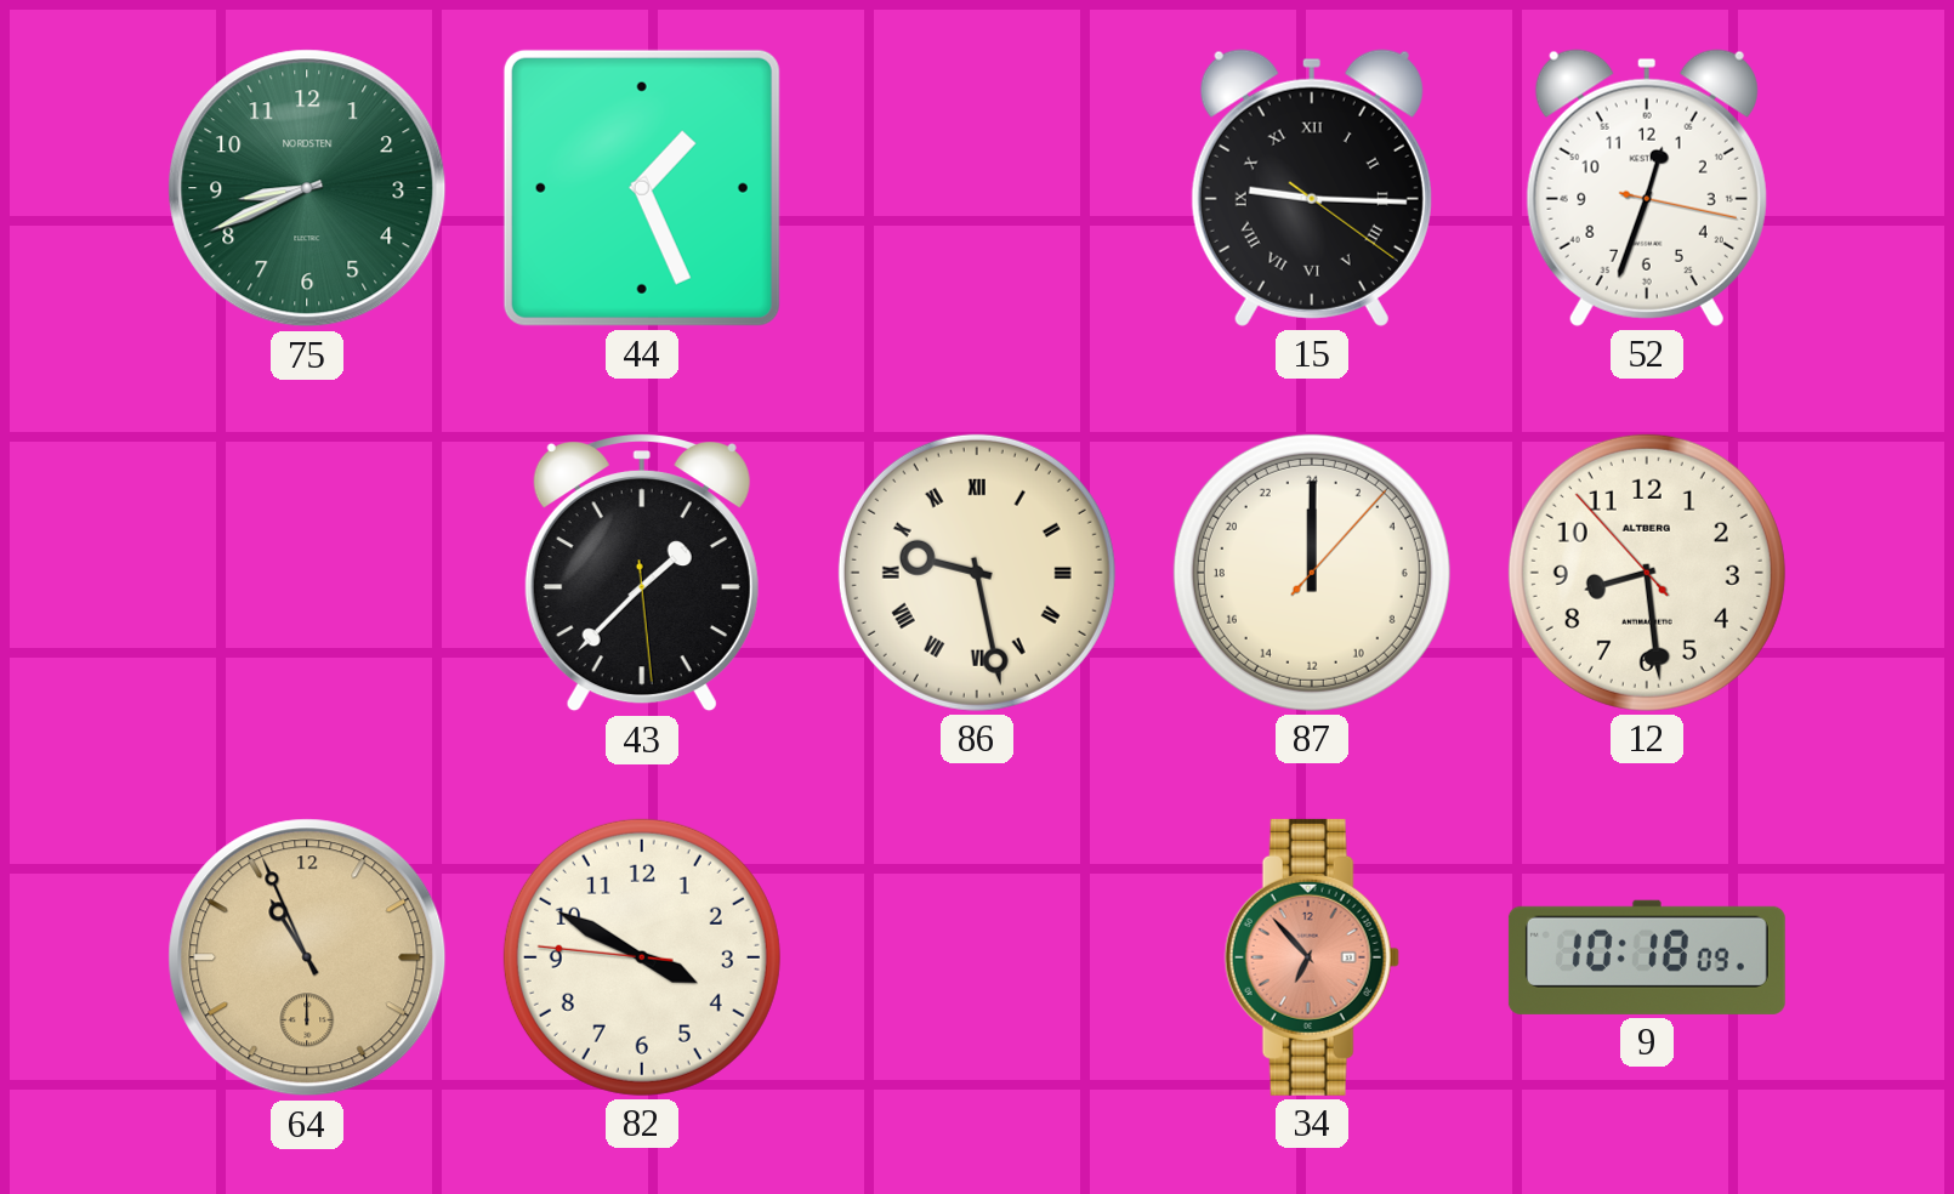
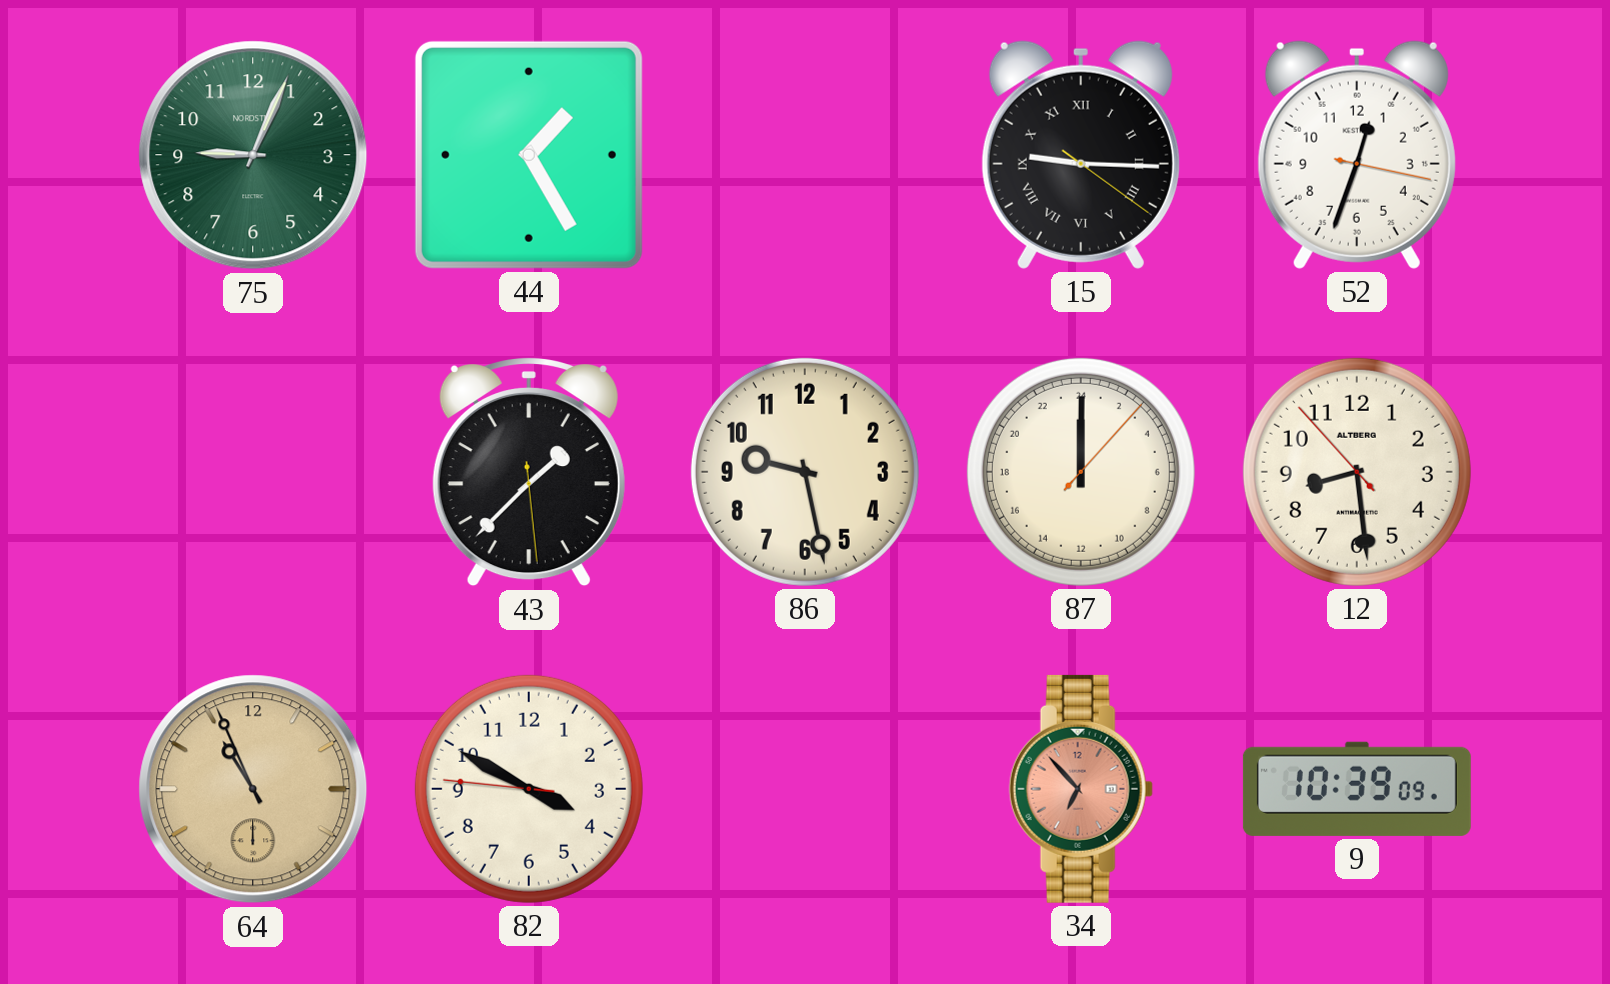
75: 8:41 -> 9:04
44: 1:26 -> 1:25
86 numerals: Roman -> Arabic
9: 10:18 -> 10:39
